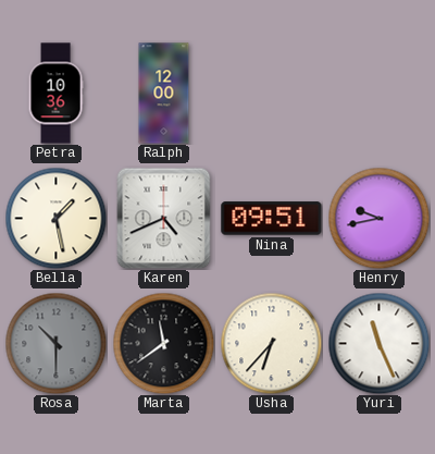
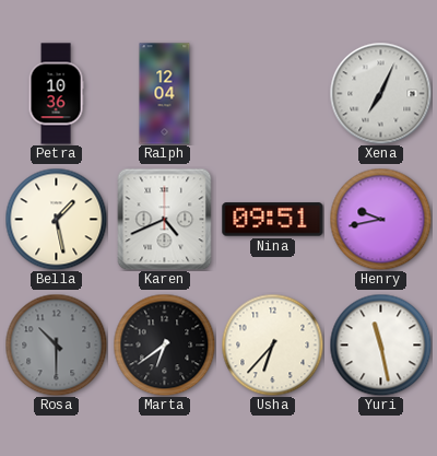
Ralph: 12:00 -> 12:04
Xena: none -> 7:04
Marta: 11:39 -> 6:39
Yuri: 11:26 -> 11:28
